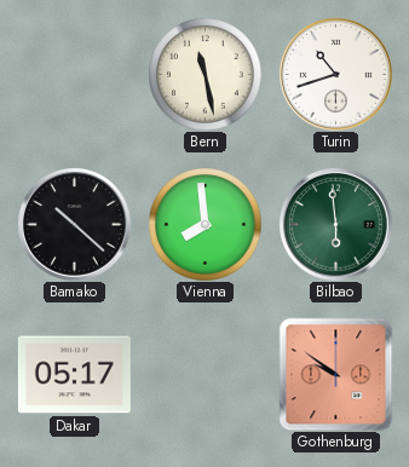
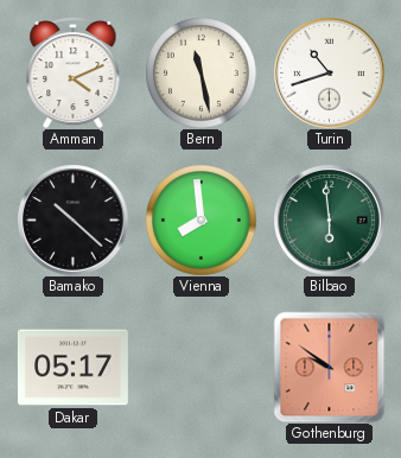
Amman: none -> 4:11
